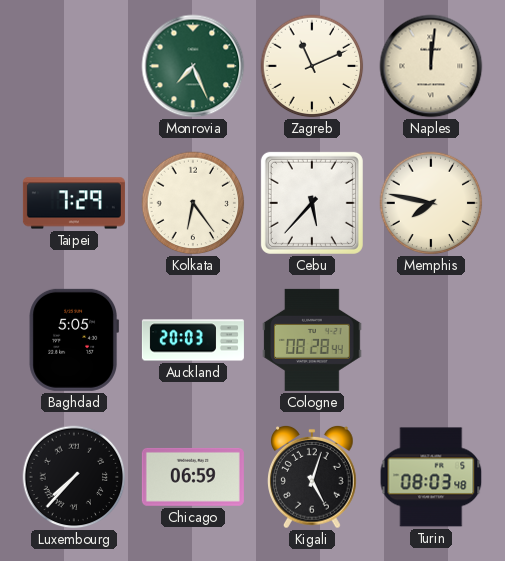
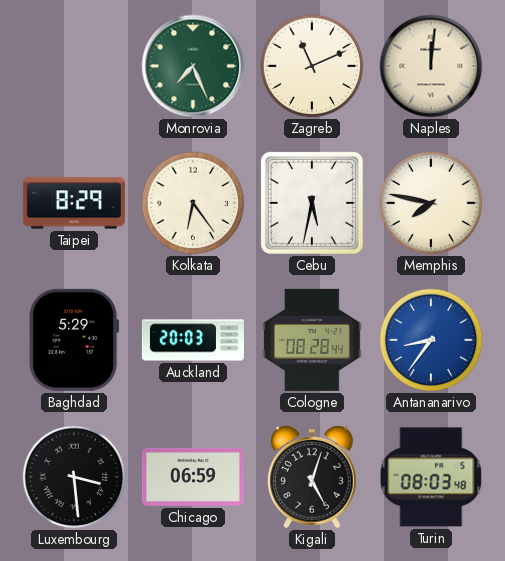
Taipei: 7:29 -> 8:29
Cebu: 5:37 -> 5:32
Baghdad: 5:05 -> 5:29
Antananarivo: none -> 8:36
Luxembourg: 7:37 -> 3:29
